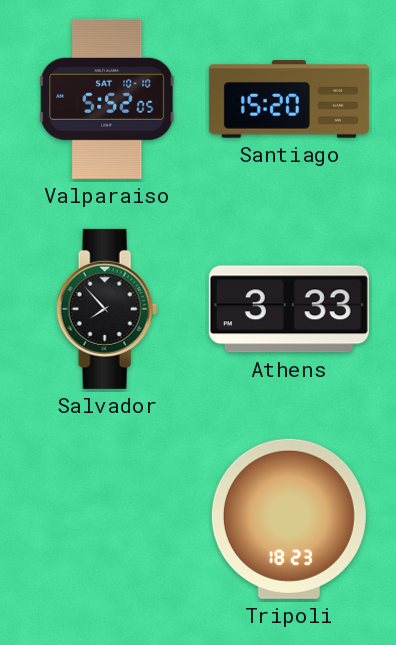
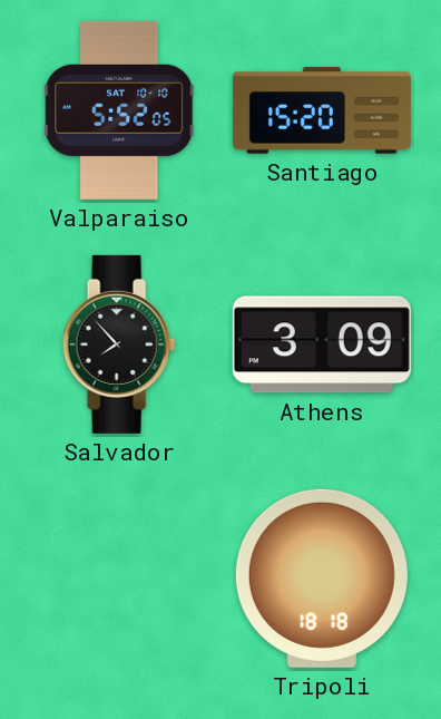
Athens: 3:33 -> 3:09
Tripoli: 18:23 -> 18:18
